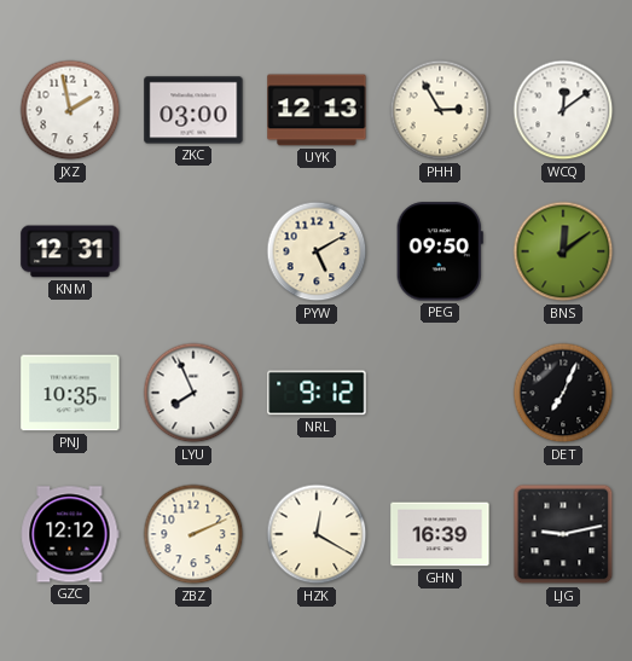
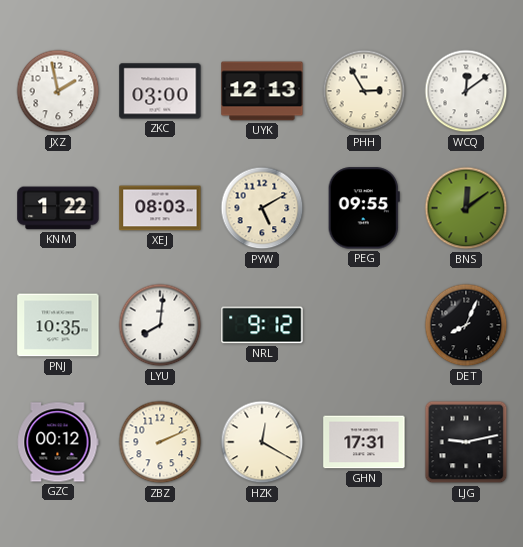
KNM: 12:31 -> 1:22
XEJ: none -> 08:03
PEG: 09:50 -> 09:55
LYU: 7:56 -> 8:01
DET: 7:04 -> 8:04
GZC: 12:12 -> 00:12
GHN: 16:39 -> 17:31
